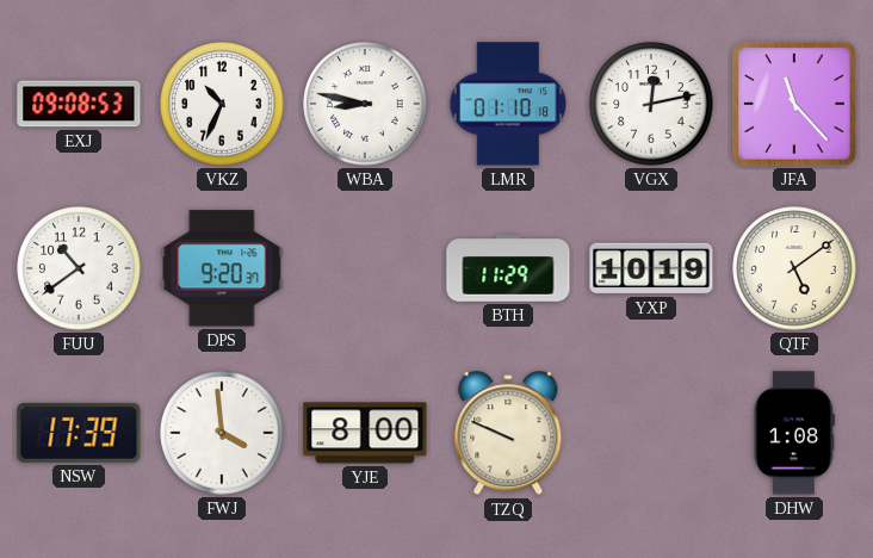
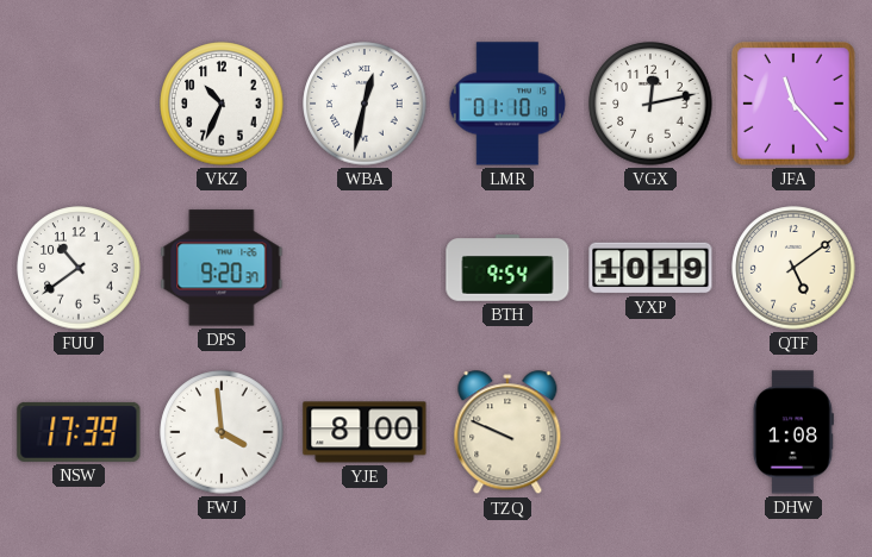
EXJ: 09:08 -> none
WBA: 8:47 -> 12:32
BTH: 11:29 -> 9:54
